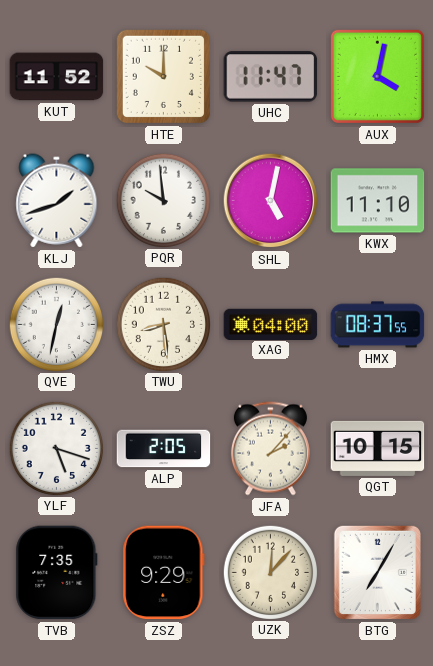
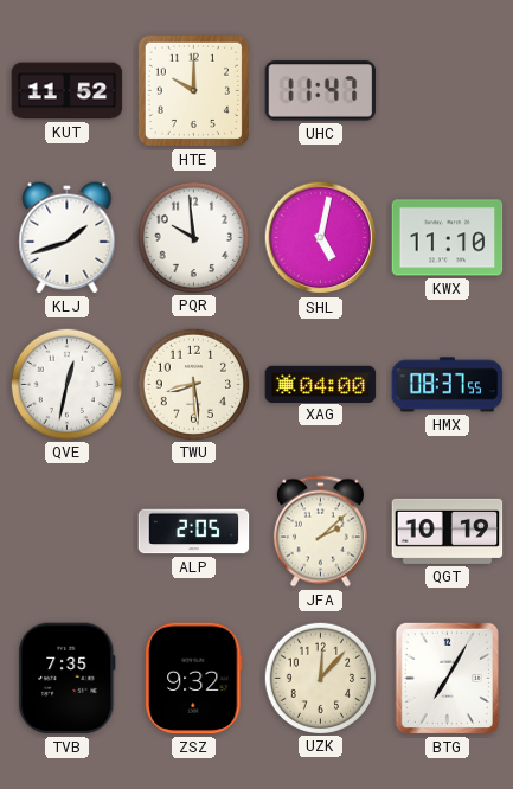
AUX: 4:02 -> none
YLF: 5:18 -> none
JFA: 2:07 -> 2:08
QGT: 10:15 -> 10:19
ZSZ: 9:29 -> 9:32
